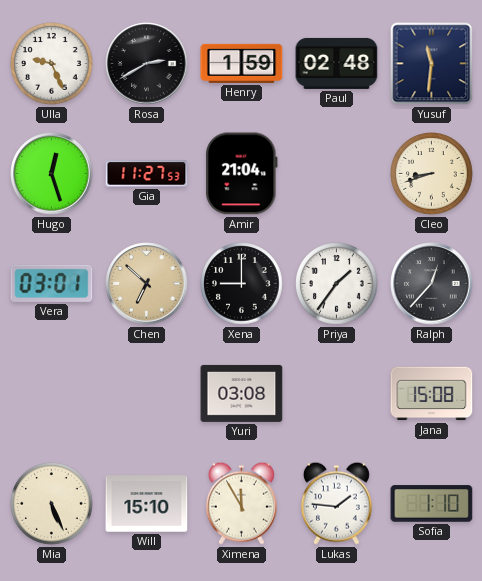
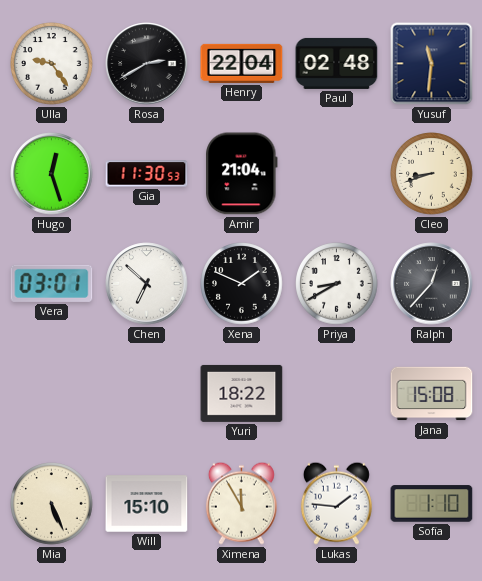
Ulla: 9:26 -> 9:24
Henry: 1:59 -> 22:04
Gia: 11:27 -> 11:30
Chen dial: champagne -> white
Xena: 9:00 -> 1:49
Priya: 1:36 -> 8:40
Yuri: 03:08 -> 18:22
